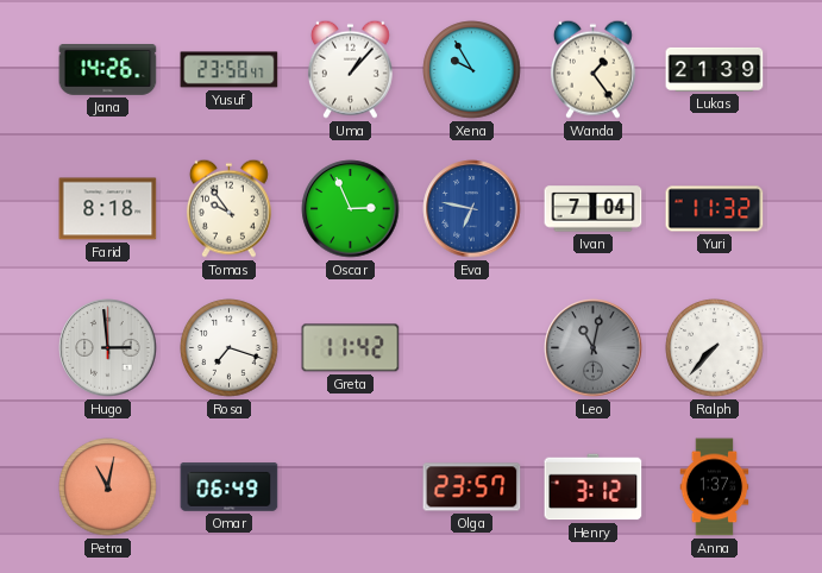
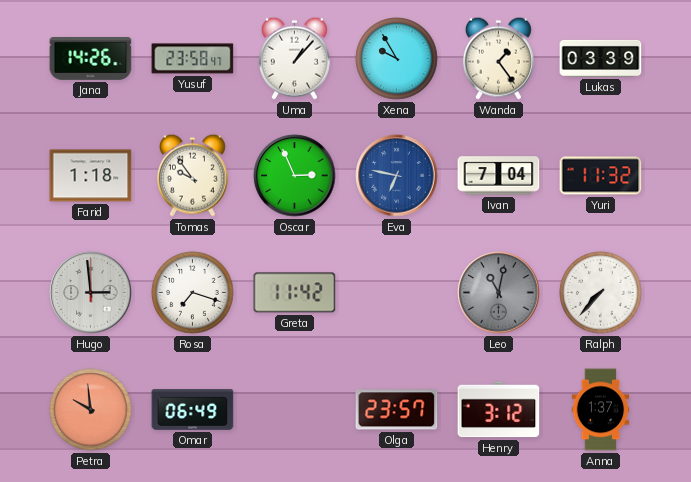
Lukas: 21:39 -> 03:39
Farid: 8:18 -> 1:18
Petra: 11:02 -> 9:59
